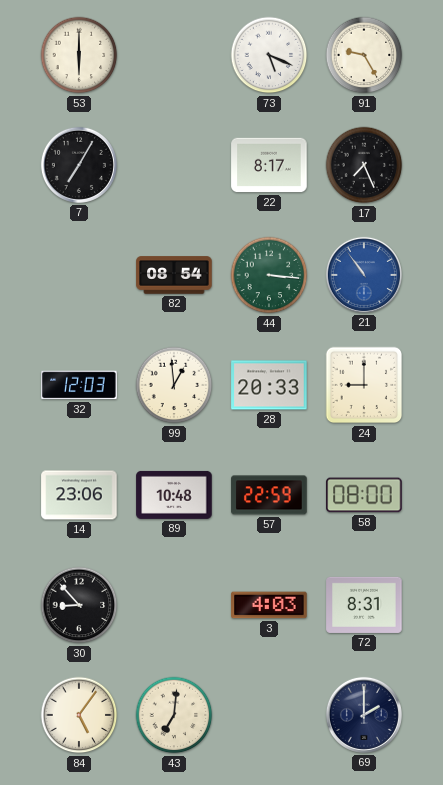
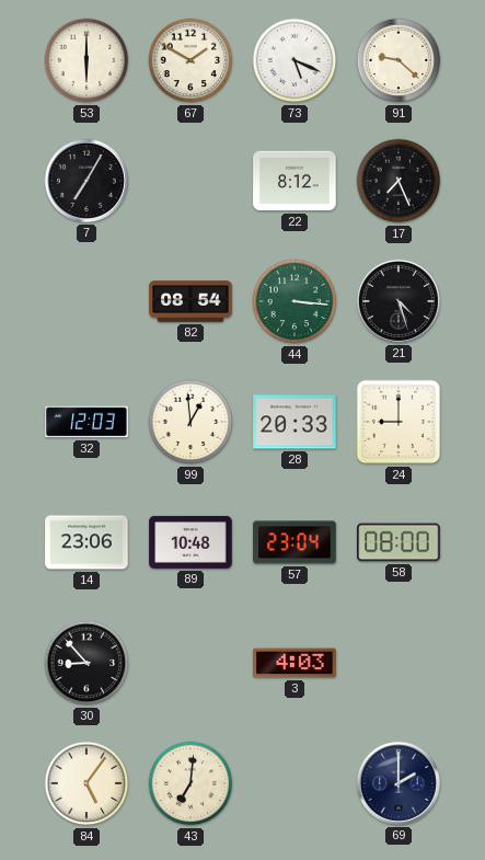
67: none -> 1:50
91: 9:25 -> 9:22
22: 8:17 -> 8:12
21: 10:54 -> 4:27
21 dial: blue -> black
57: 22:59 -> 23:04
72: 8:31 -> none
